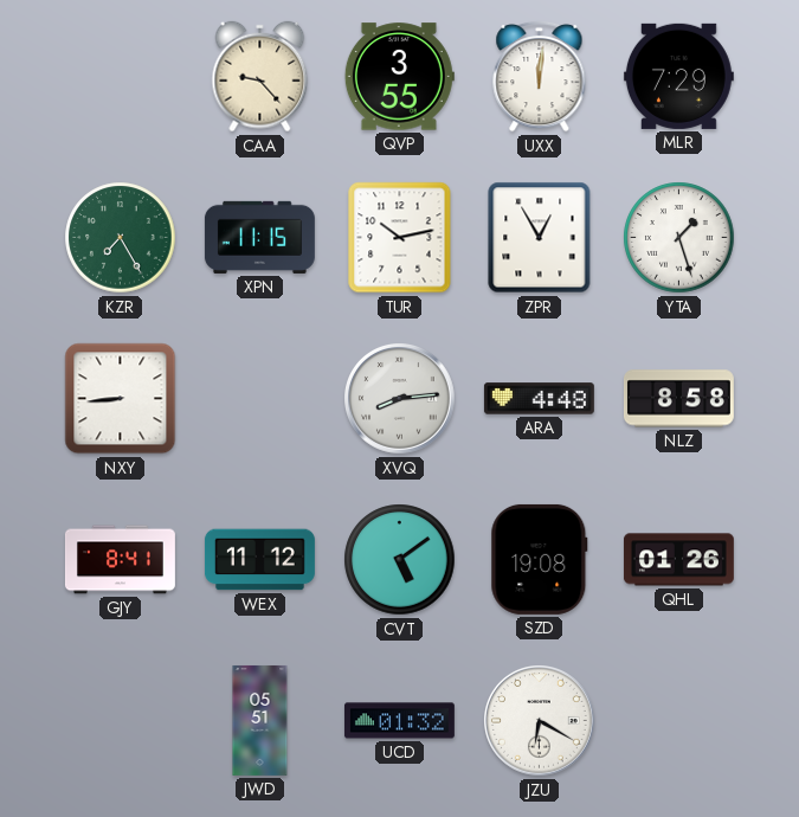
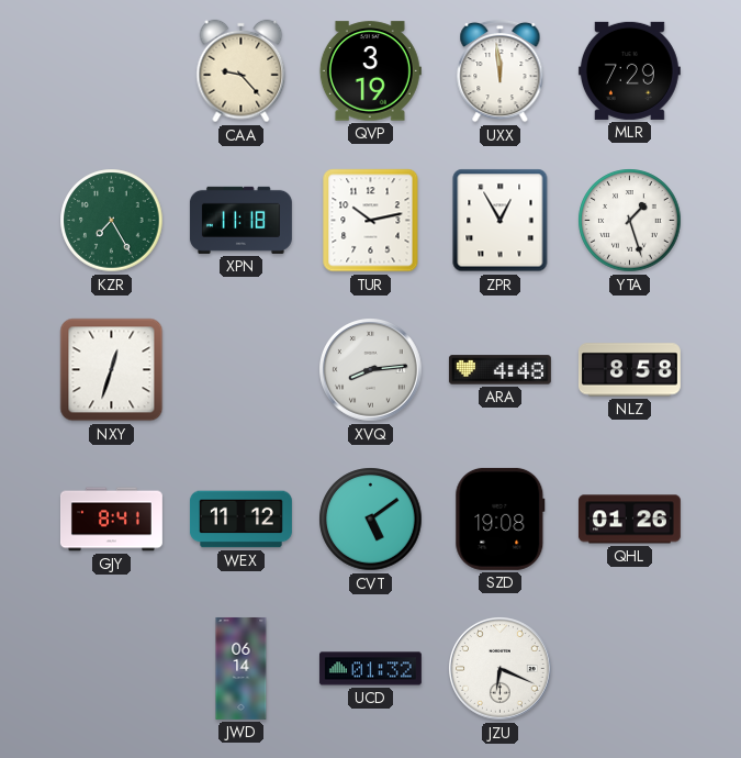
QVP: 3:55 -> 3:19
UXX: 12:01 -> 11:59
XPN: 11:15 -> 11:18
NXY: 8:44 -> 12:33
JWD: 05:51 -> 06:14
JZU: 6:20 -> 6:19
